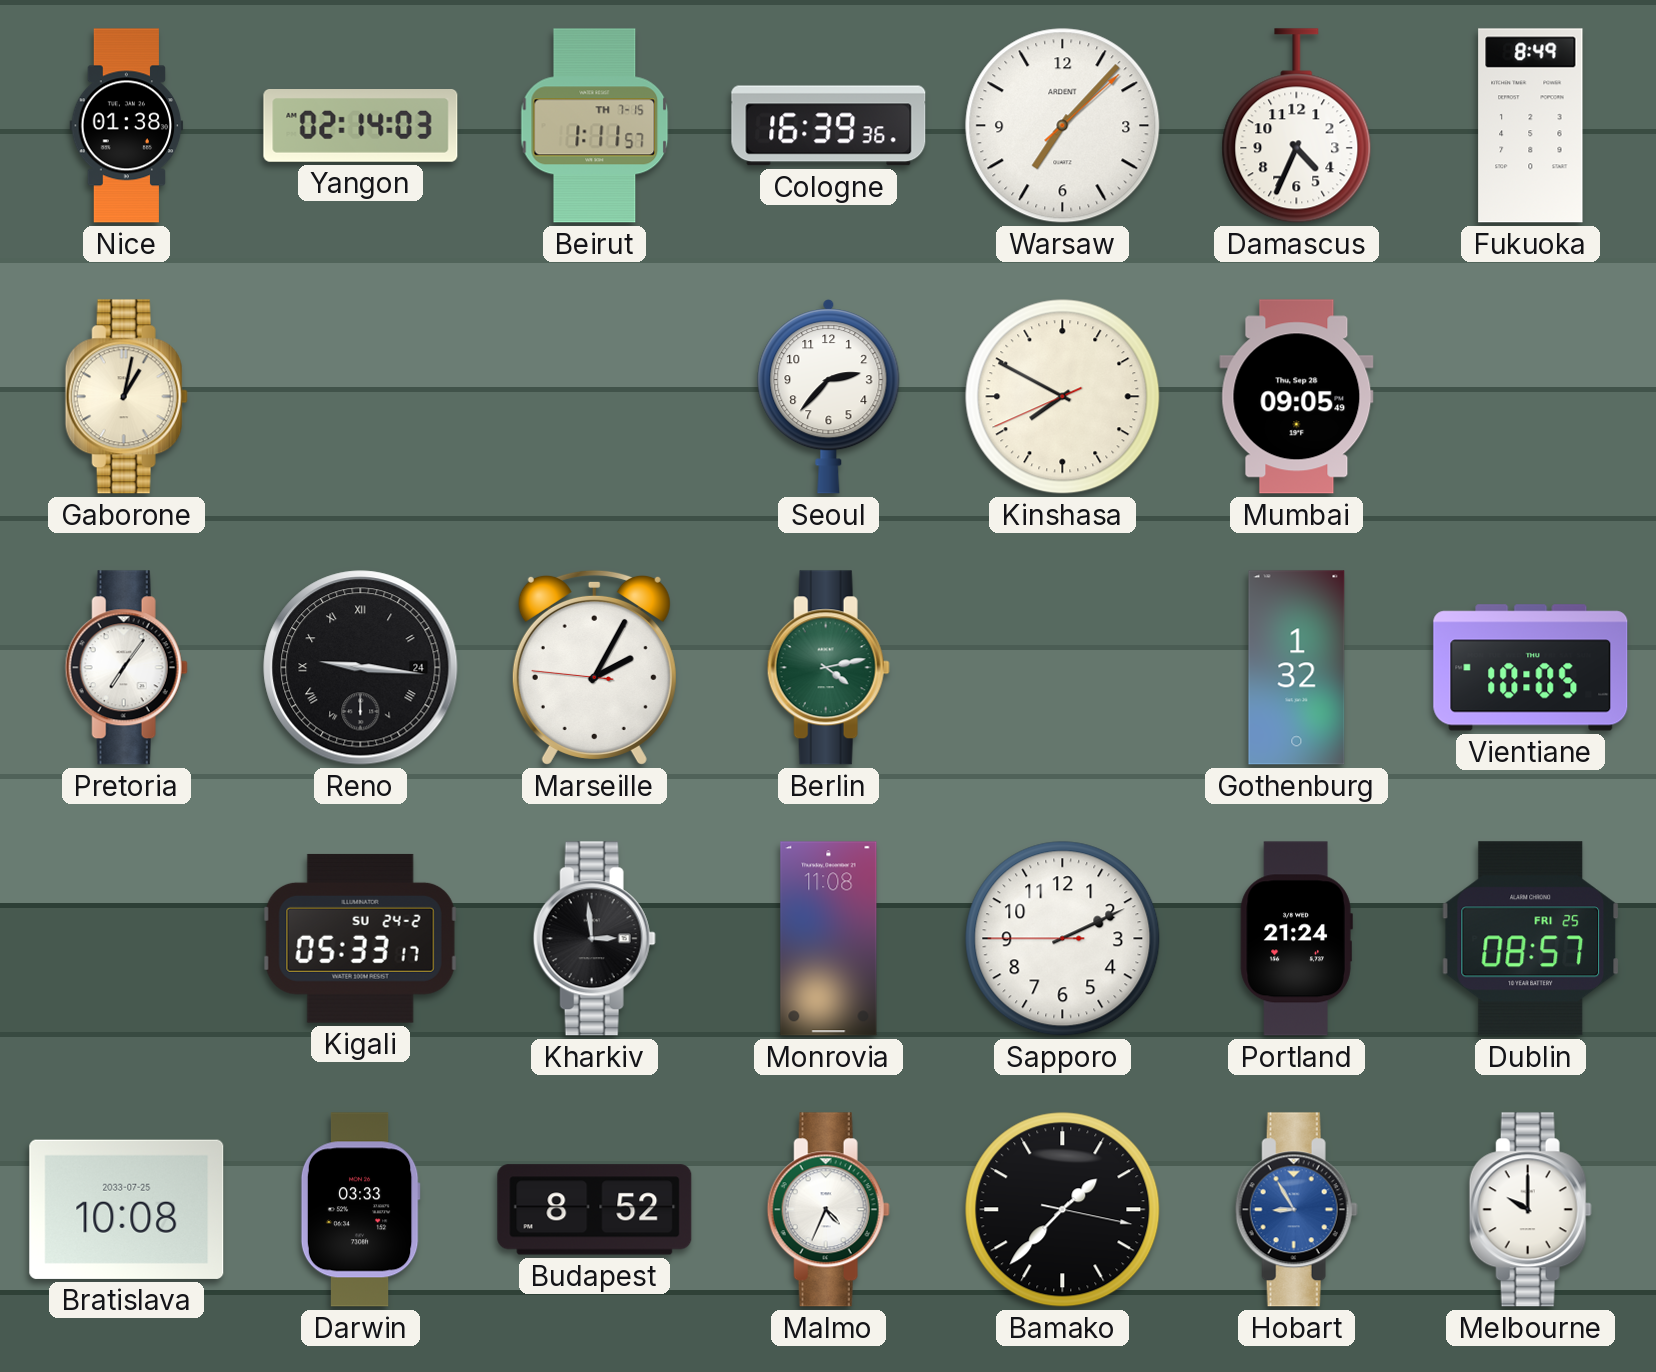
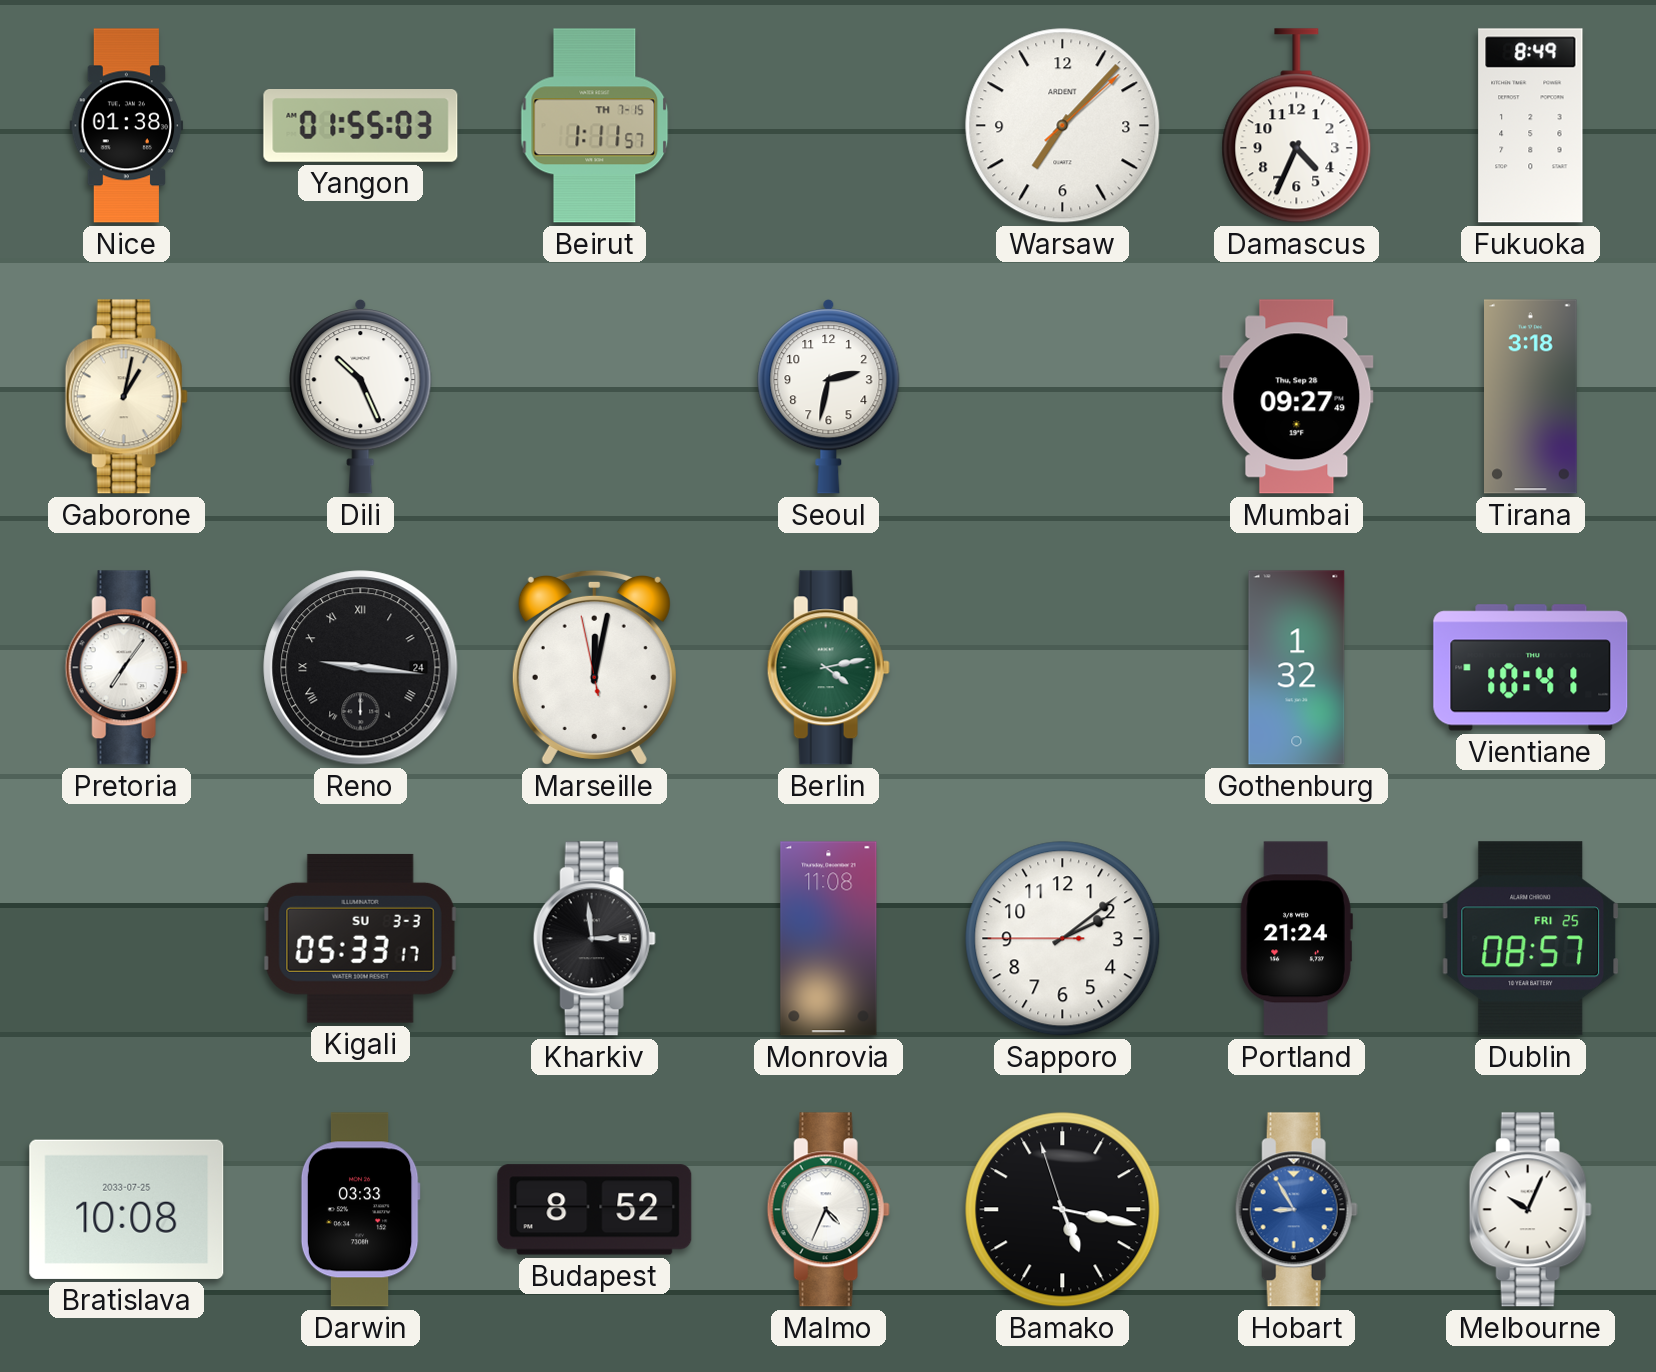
Yangon: 02:14 -> 01:55
Cologne: 16:39 -> none
Dili: none -> 10:26
Seoul: 2:37 -> 2:32
Kinshasa: 7:49 -> none
Mumbai: 09:05 -> 09:27
Tirana: none -> 3:18
Marseille: 2:04 -> 12:01
Vientiane: 10:05 -> 10:41
Kigali date: SU 24-2 -> SU 3-3
Sapporo: 2:10 -> 2:08
Bamako: 1:37 -> 5:16
Melbourne: 10:00 -> 10:04
